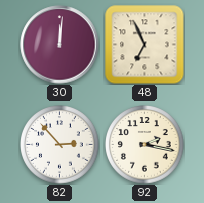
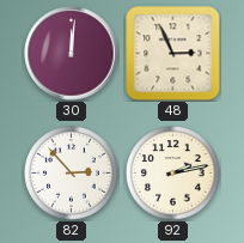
48: 6:56 -> 2:56
92: 2:17 -> 2:13
